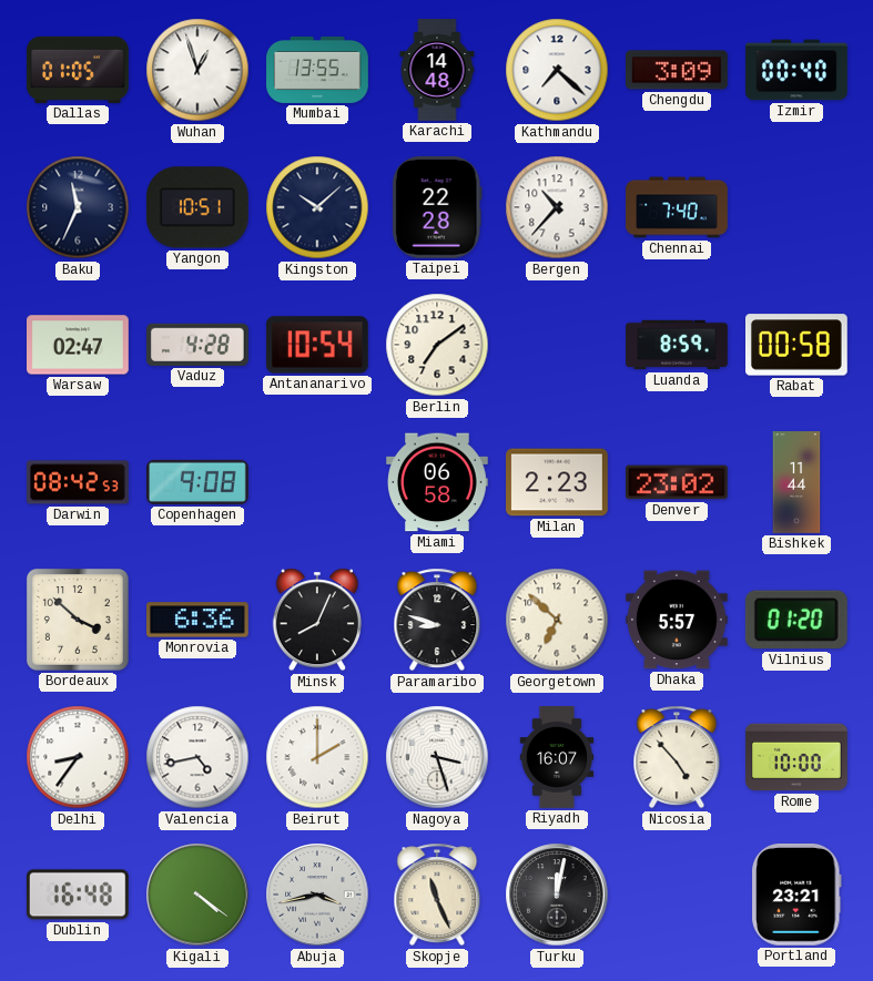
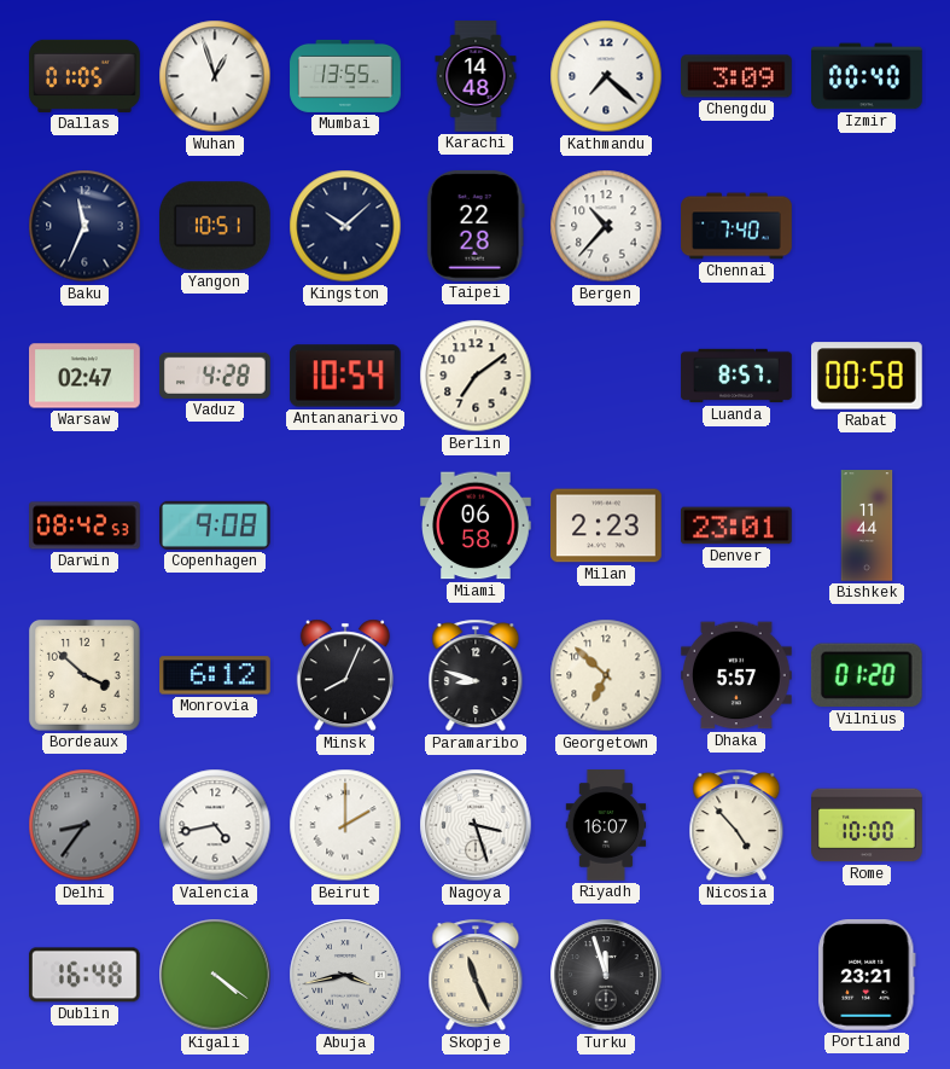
Luanda: 8:59 -> 8:57
Denver: 23:02 -> 23:01
Monrovia: 6:36 -> 6:12
Delhi dial: white -> grey
Turku: 12:02 -> 11:57
